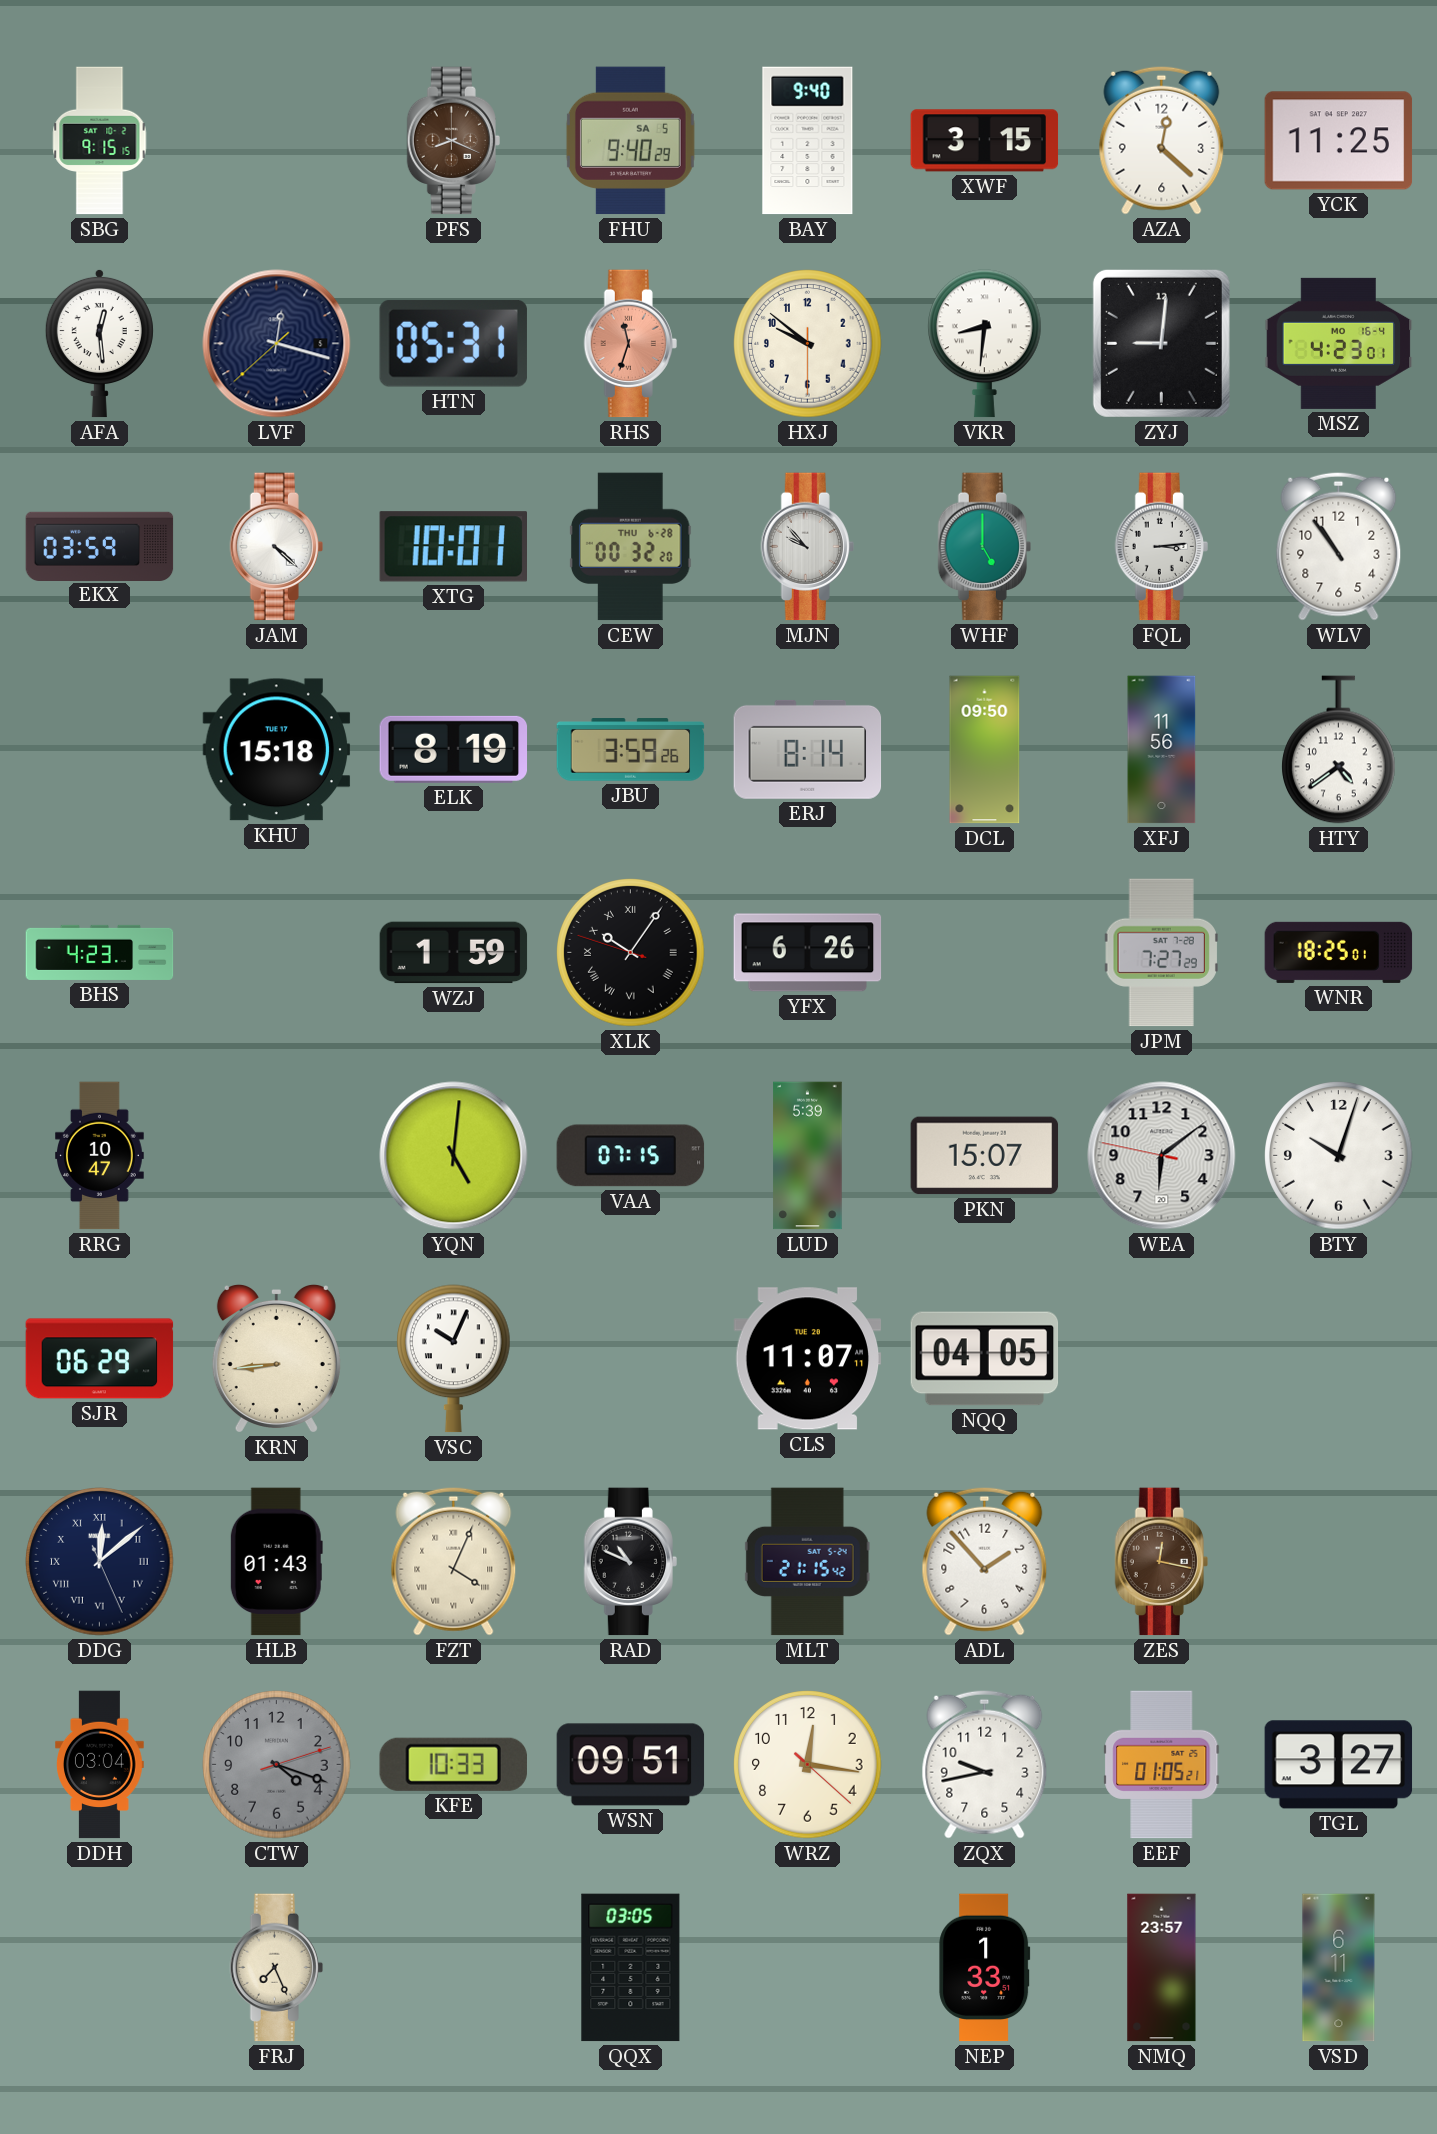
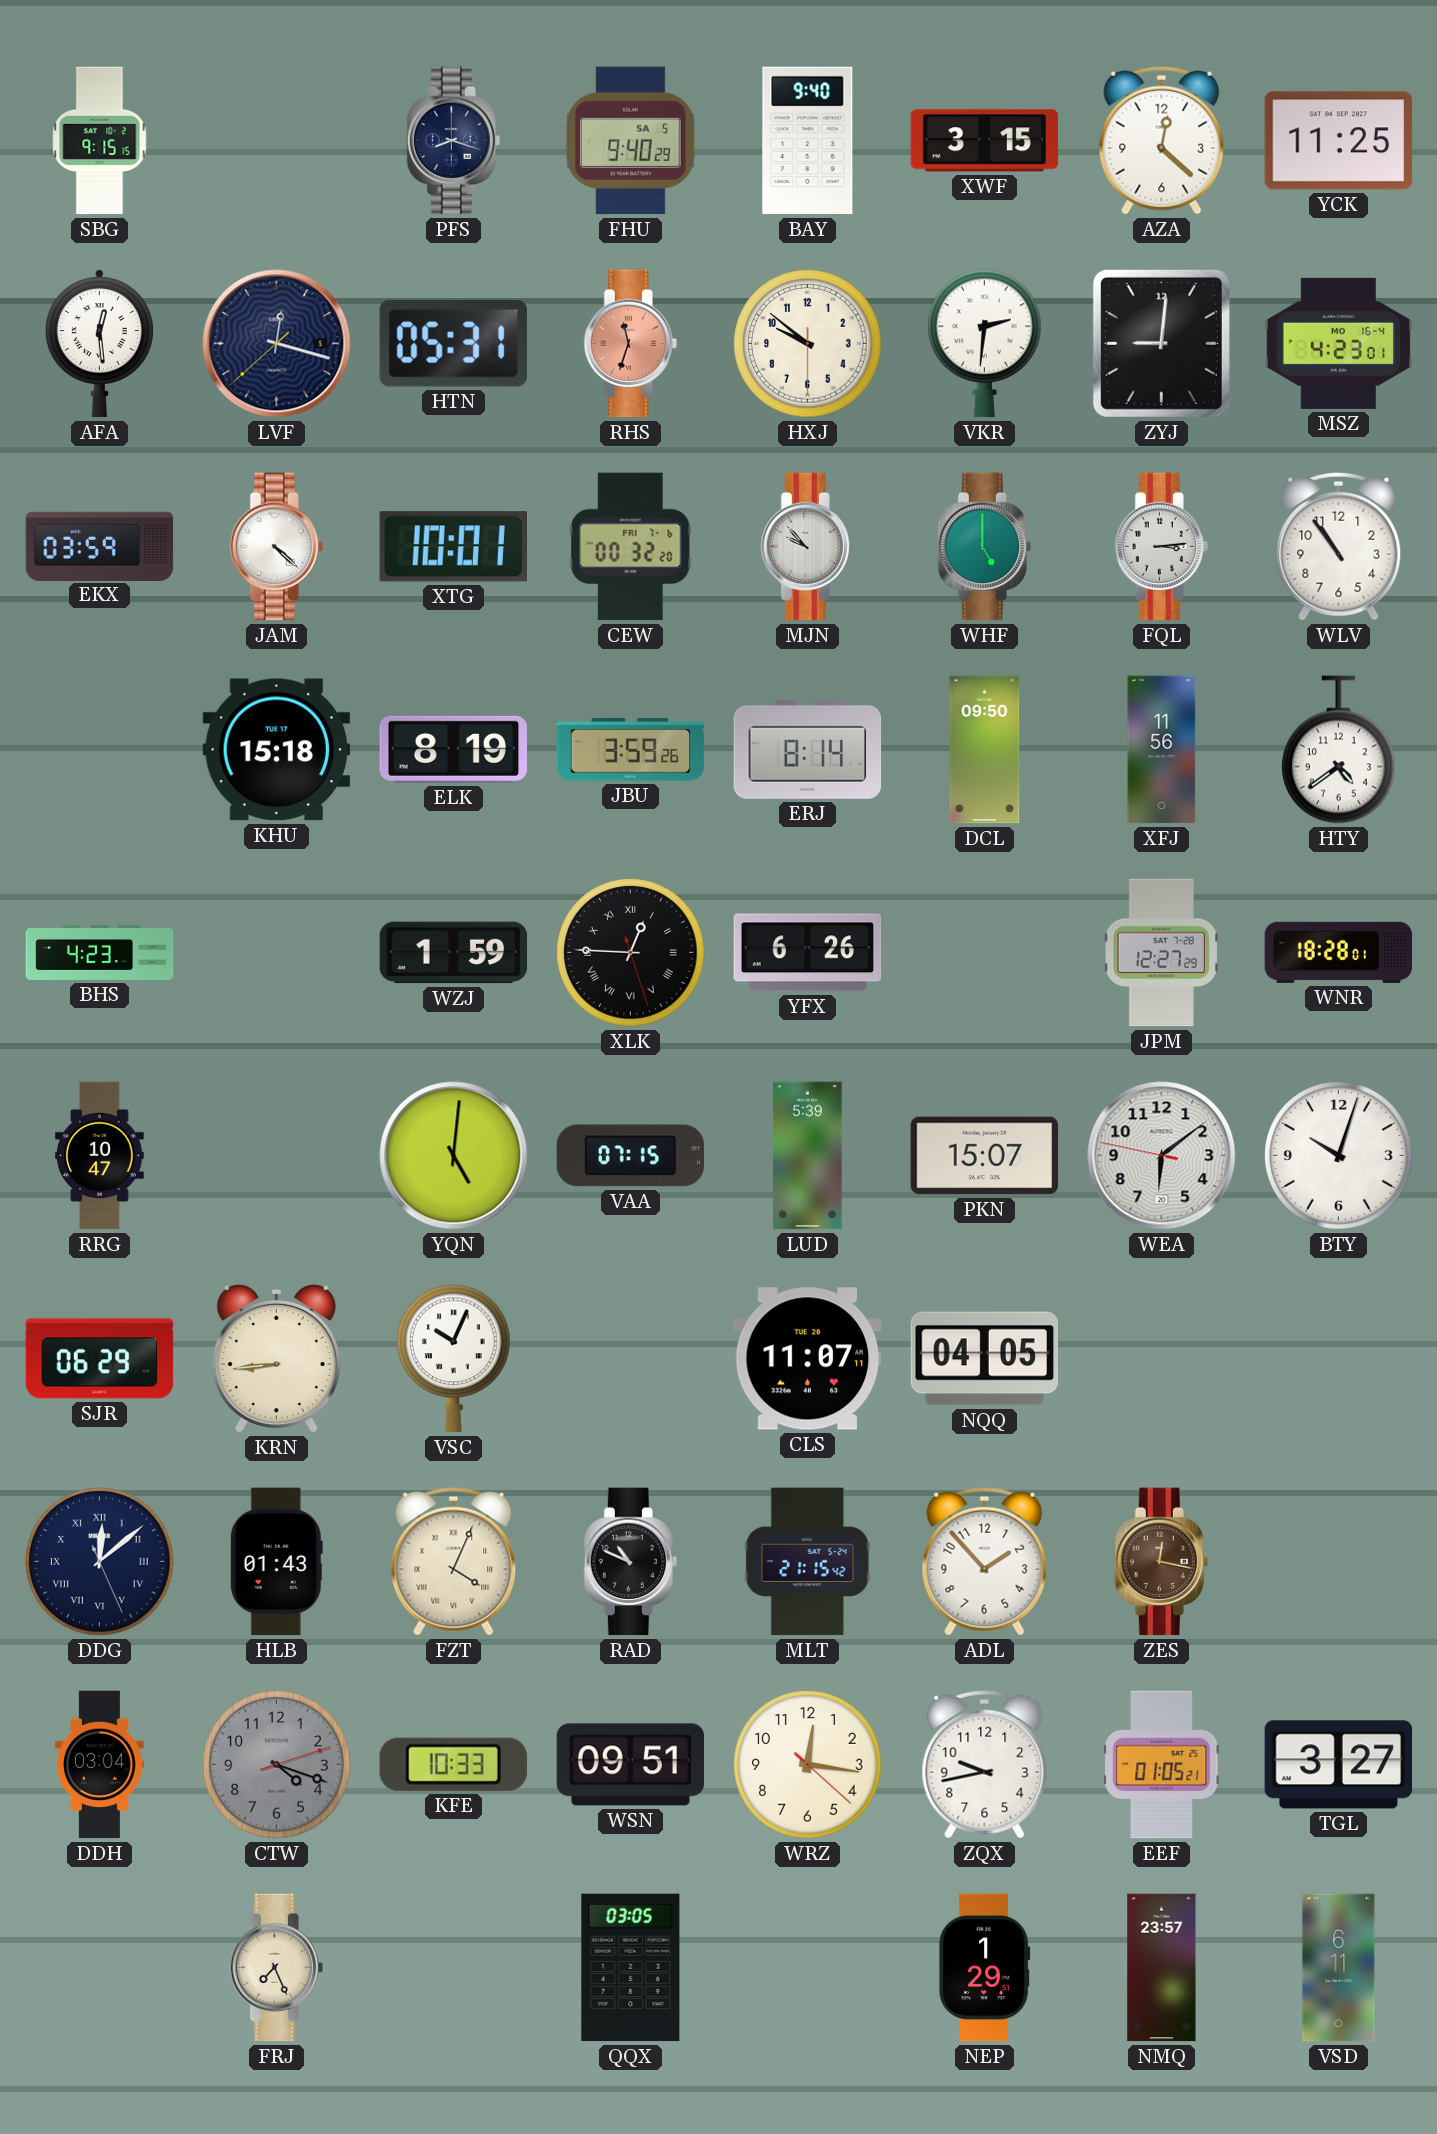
PFS: 8:19 -> 8:18
PFS dial: brown -> navy
VKR: 8:31 -> 2:31
CEW date: THU 6-28 -> FRI 7-6
XLK: 10:05 -> 12:45
JPM: 7:27 -> 12:27
WNR: 18:25 -> 18:28
NEP: 1:33 -> 1:29
